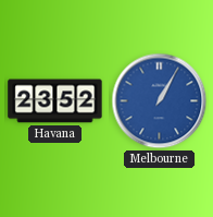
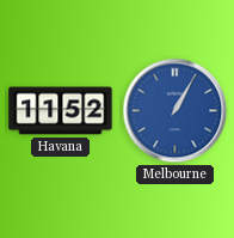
Havana: 23:52 -> 11:52
